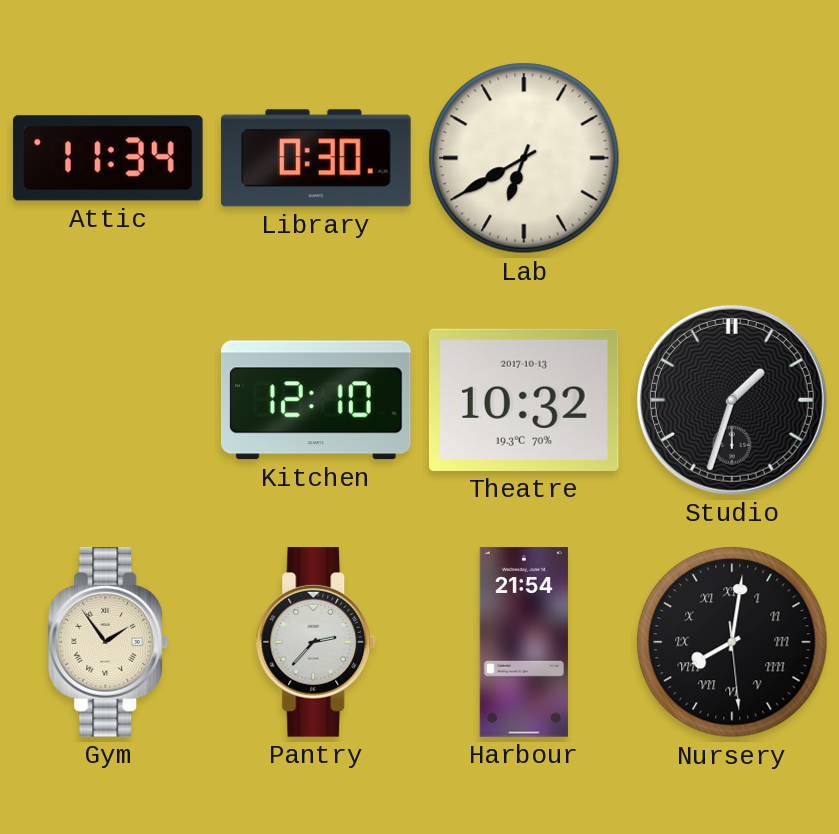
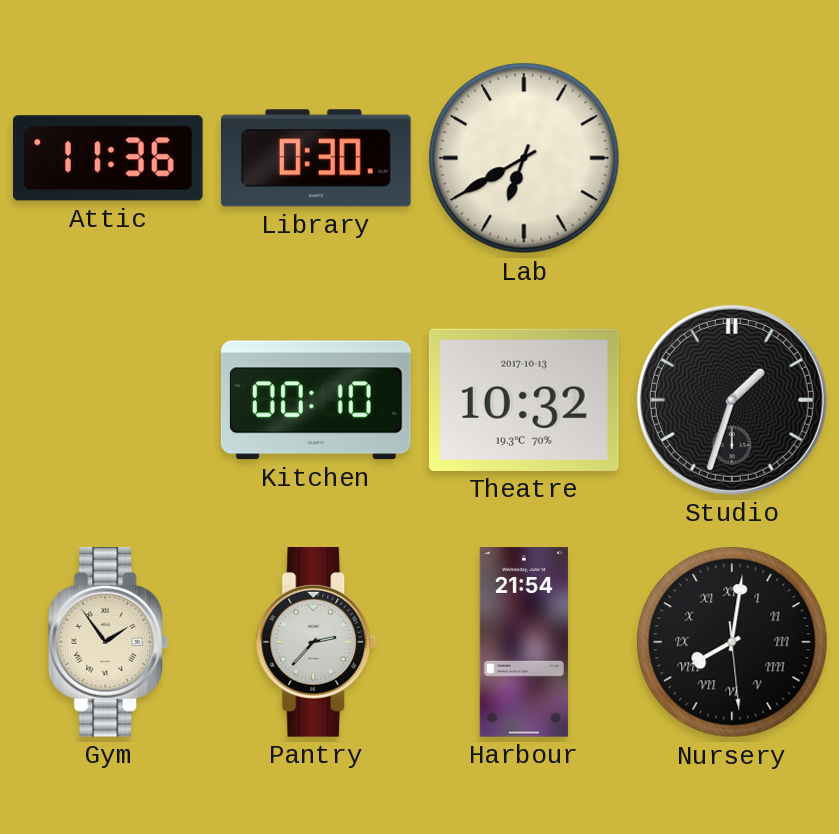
Attic: 11:34 -> 11:36
Kitchen: 12:10 -> 00:10
